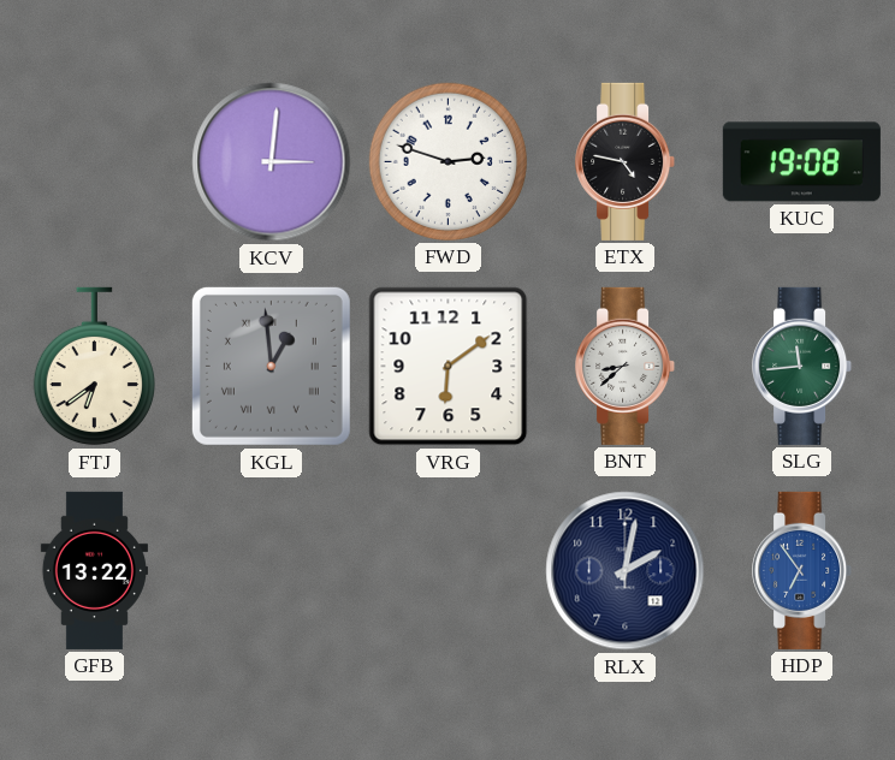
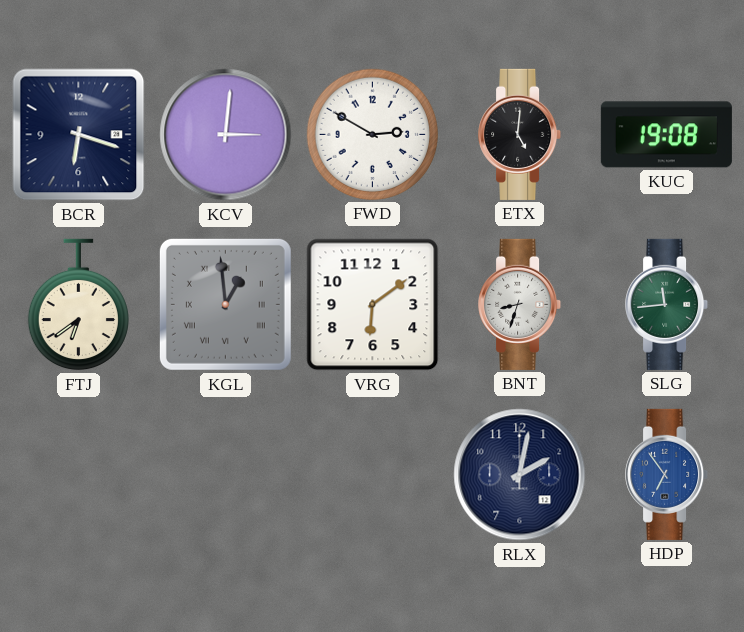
BCR: none -> 6:18
FWD: 2:48 -> 2:50
ETX: 4:47 -> 5:01
BNT: 8:38 -> 8:33
GFB: 13:22 -> none
